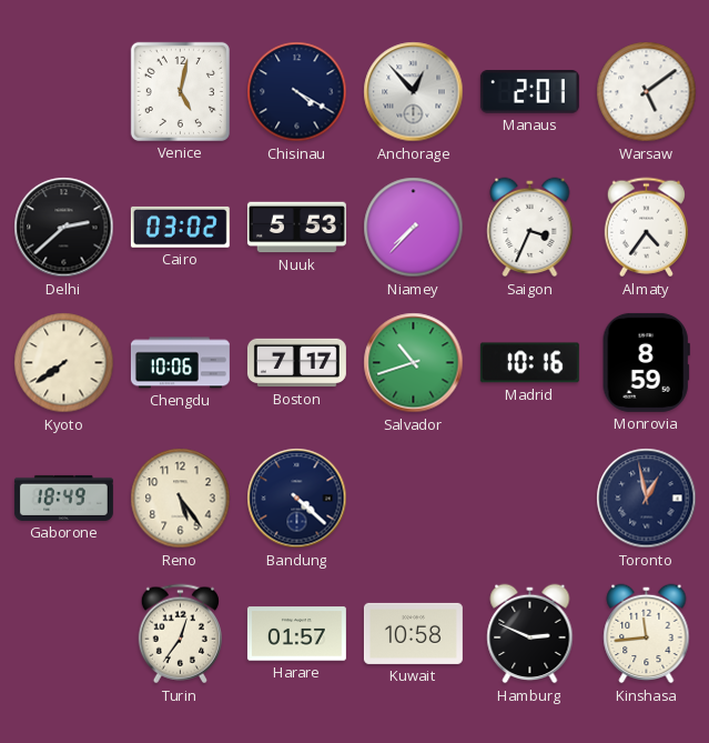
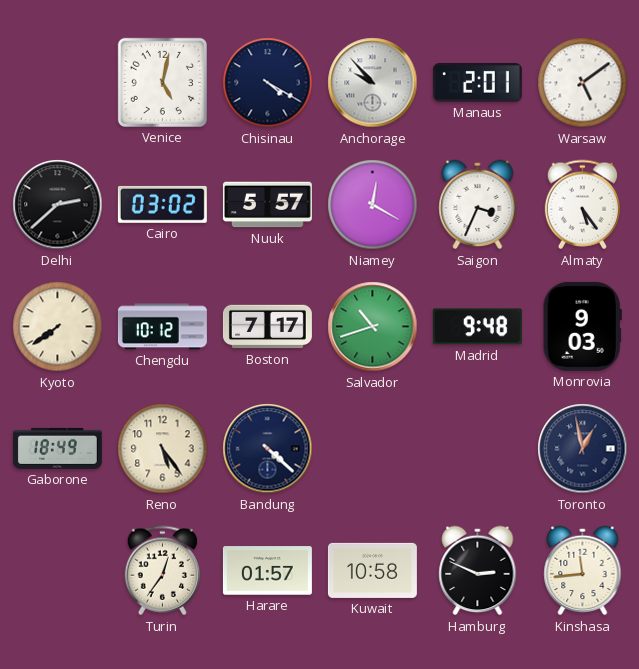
Anchorage: 12:53 -> 9:53
Nuuk: 5:53 -> 5:57
Niamey: 7:37 -> 12:20
Almaty: 4:36 -> 5:24
Chengdu: 10:06 -> 10:12
Madrid: 10:16 -> 9:48
Monrovia: 8:59 -> 9:03
